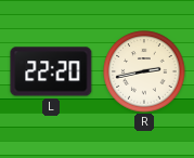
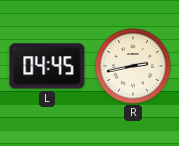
L: 22:20 -> 04:45
